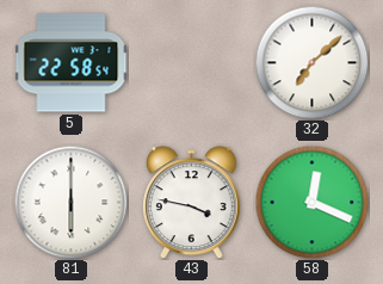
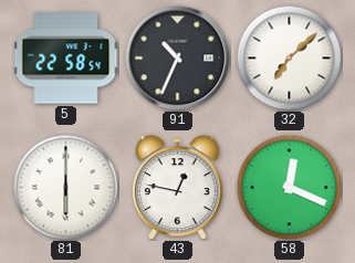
91: none -> 10:34
43: 3:47 -> 12:47
